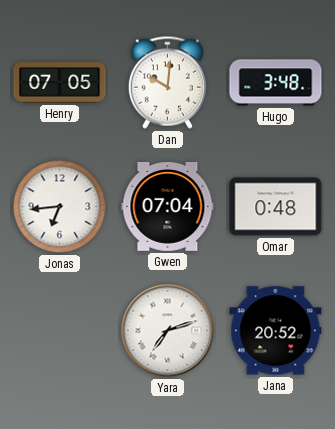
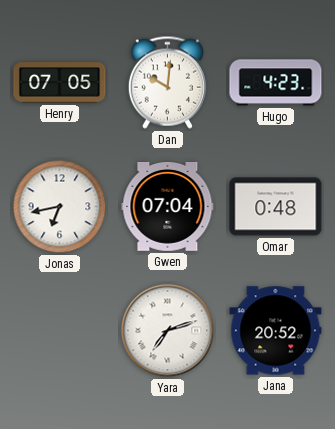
Hugo: 3:48 -> 4:23
Jonas: 6:44 -> 6:43
